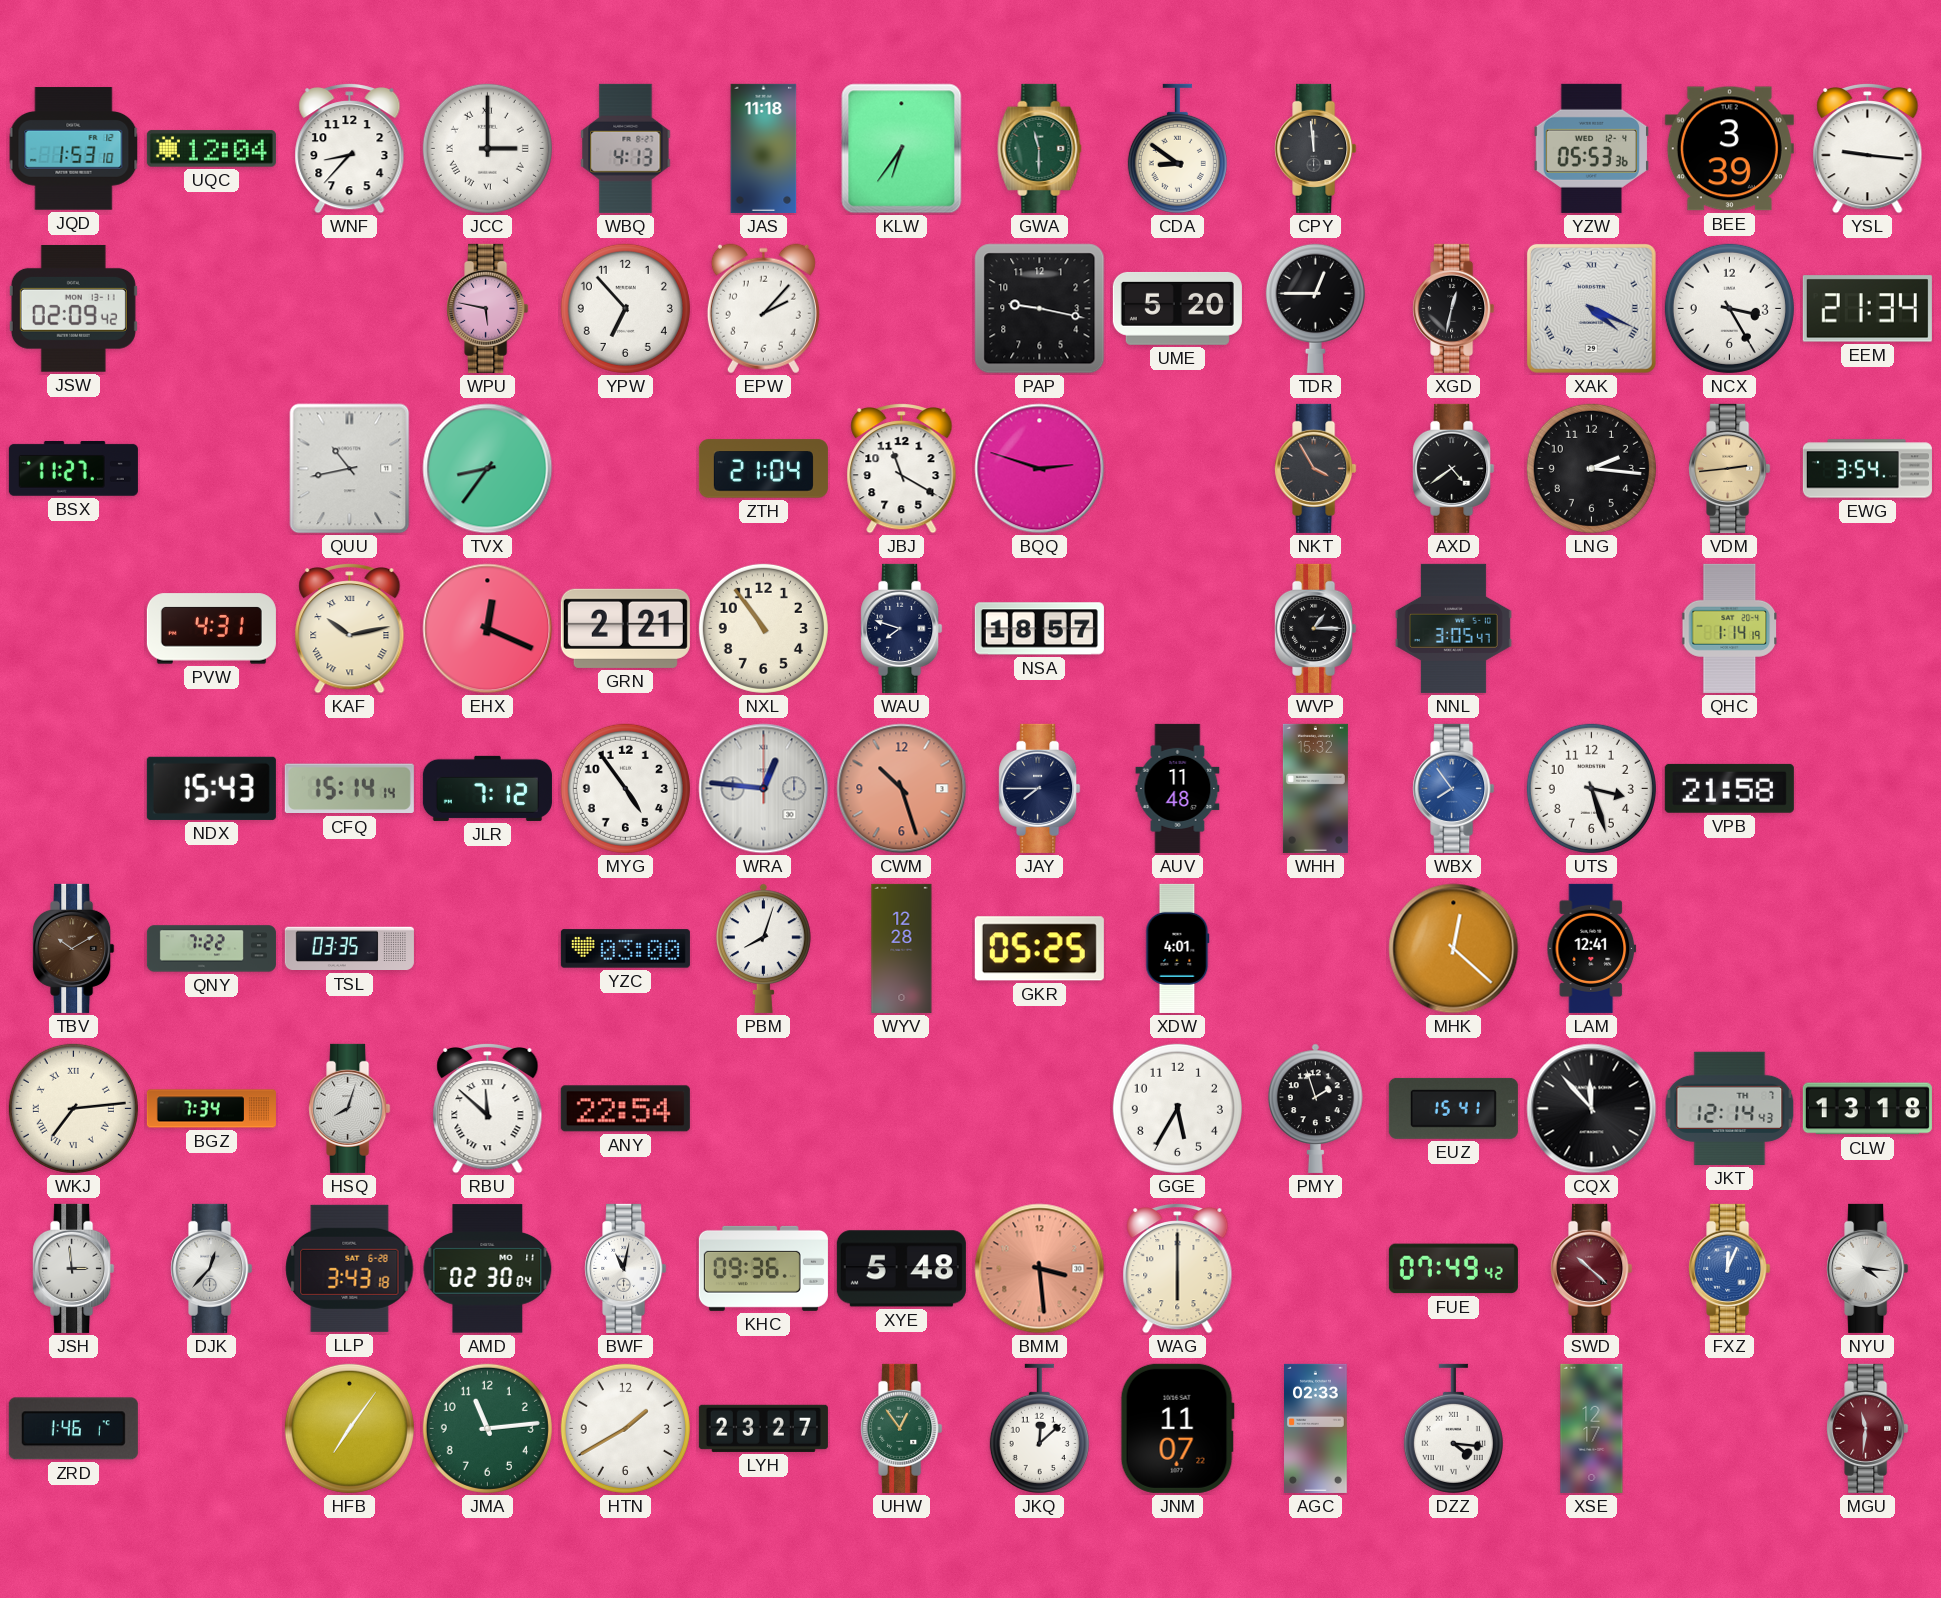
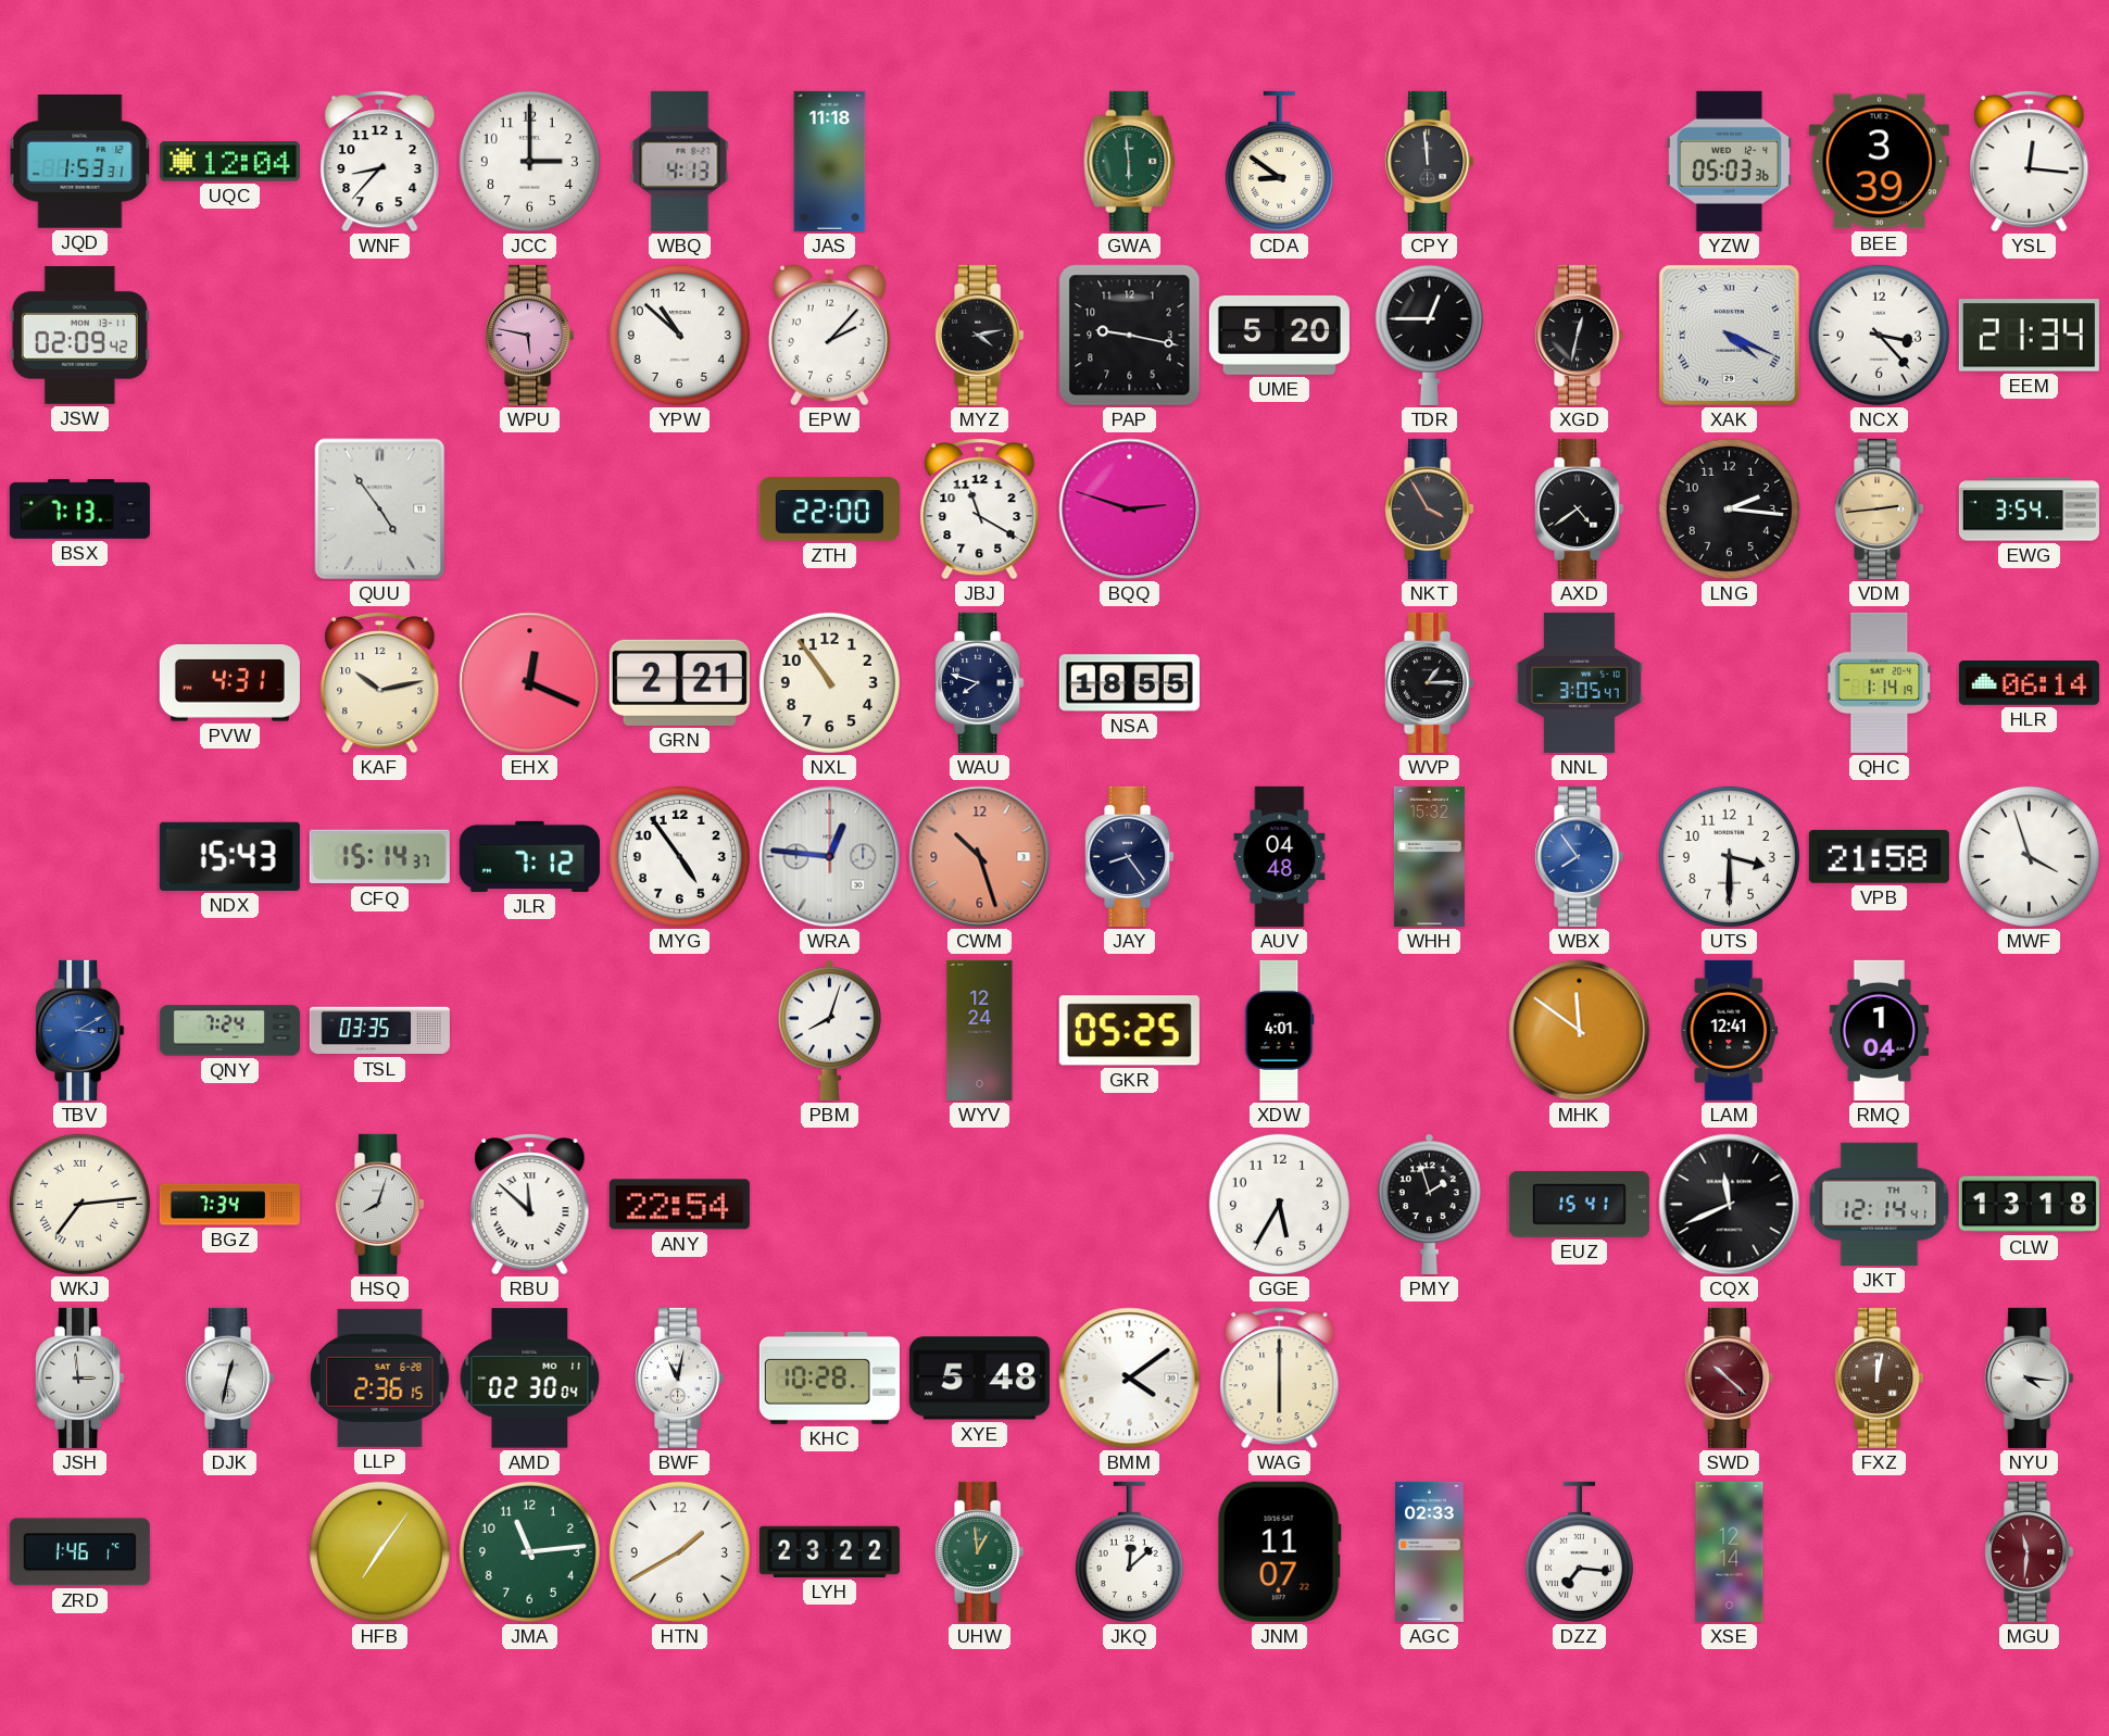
JQD: 1:53:10 -> 1:53:31
JCC numerals: Roman -> Arabic
KLW: 6:36 -> none
GWA: 11:30 -> 5:59
YZW: 05:53 -> 05:03
YSL: 9:16 -> 12:16
YPW: 6:53 -> 10:52
MYZ: none -> 4:13
NCX: 3:25 -> 3:23
BSX: 11:27 -> 7:13
QUU: 10:43 -> 4:54
TVX: 8:36 -> none
ZTH: 21:04 -> 22:00
KAF numerals: Roman -> Arabic
NSA: 18:57 -> 18:55
HLR: none -> 06:14
CFQ: 15:14:14 -> 15:14:37
JAY: 7:45 -> 8:24
AUV: 11:48 -> 04:48
UTS: 3:27 -> 3:30
MWF: none -> 3:57
TBV: 10:10 -> 3:10
TBV dial: brown -> blue
QNY: 7:22 -> 7:24
YZC: 03:00 -> none
WYV: 12:28 -> 12:24
MHK: 12:22 -> 11:51
RMQ: none -> 1:04
CQX: 11:53 -> 11:41
JKT: 12:14:43 -> 12:14:41
DJK: 12:37 -> 12:32
LLP: 3:43 -> 2:36
KHC: 09:36 -> 10:28
BMM: 3:29 -> 4:09
BMM dial: salmon -> white
FUE: 07:49 -> none
FXZ: 12:04 -> 12:02
FXZ dial: blue -> brown
LYH: 23:27 -> 23:22
UHW: 12:54 -> 12:59
DZZ: 4:16 -> 7:16
XSE: 12:17 -> 12:14
